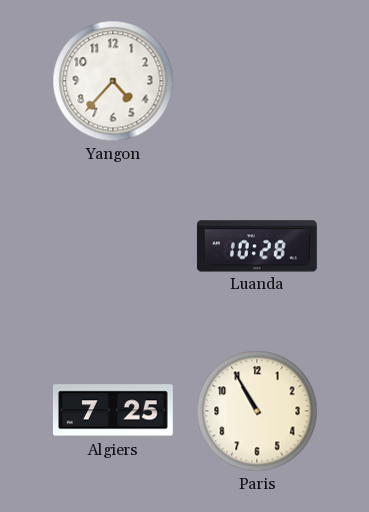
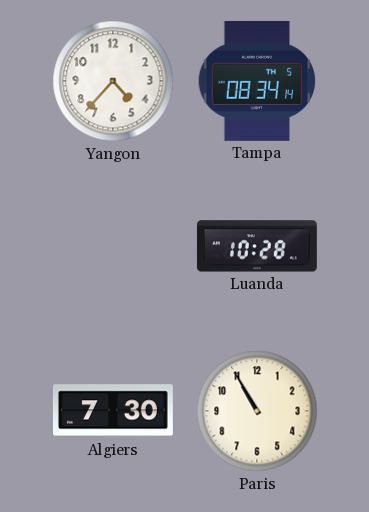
Tampa: none -> 08:34
Algiers: 7:25 -> 7:30
